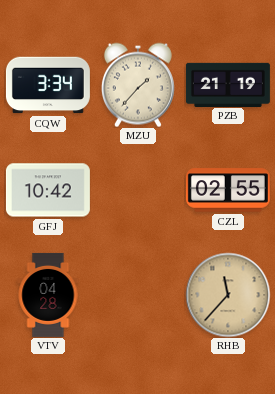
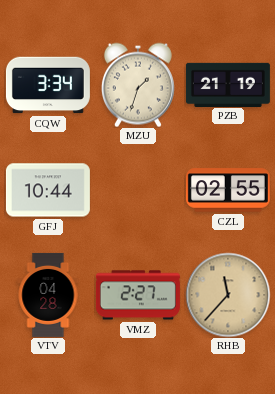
MZU: 1:37 -> 1:33
GFJ: 10:42 -> 10:44
VMZ: none -> 2:27
